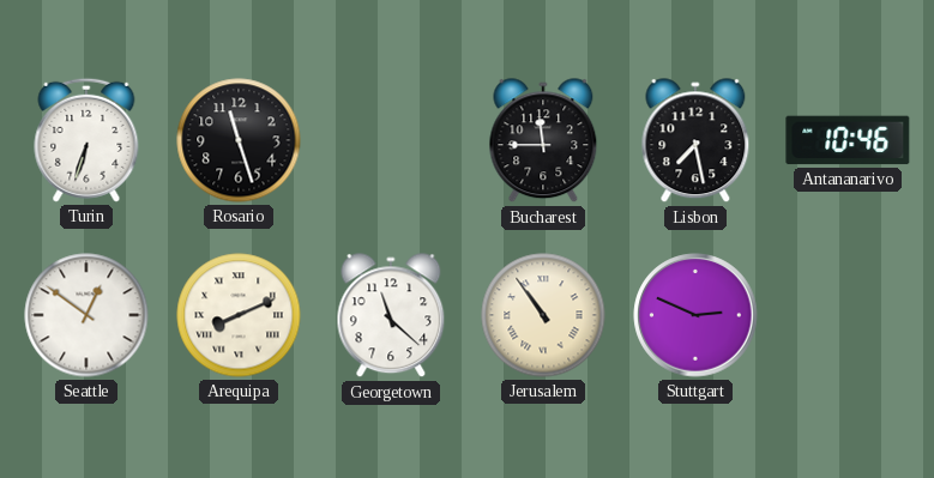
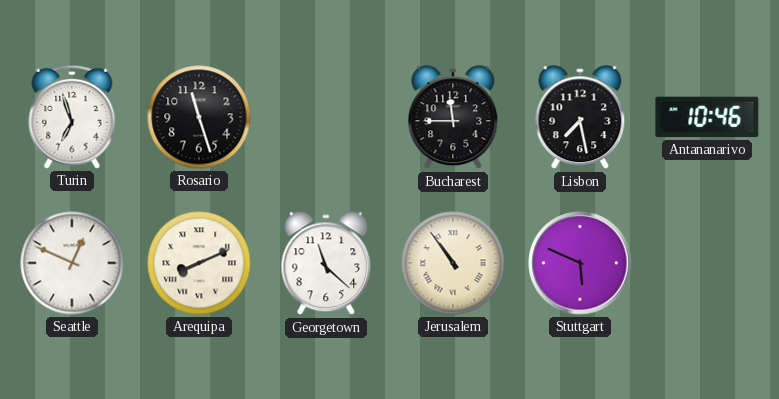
Turin: 6:33 -> 6:57
Seattle: 12:51 -> 12:49
Stuttgart: 2:49 -> 5:49
